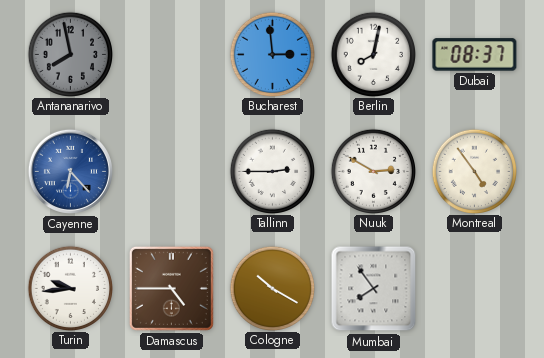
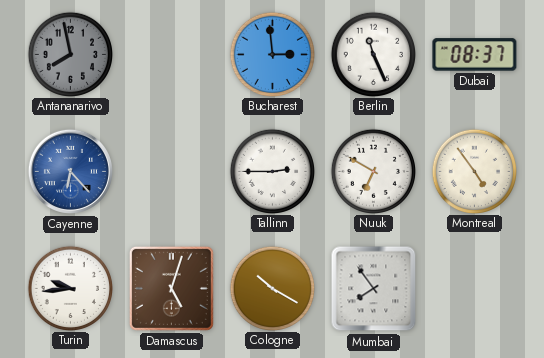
Berlin: 8:02 -> 11:26
Nuuk: 2:50 -> 6:50
Damascus: 4:45 -> 5:03
